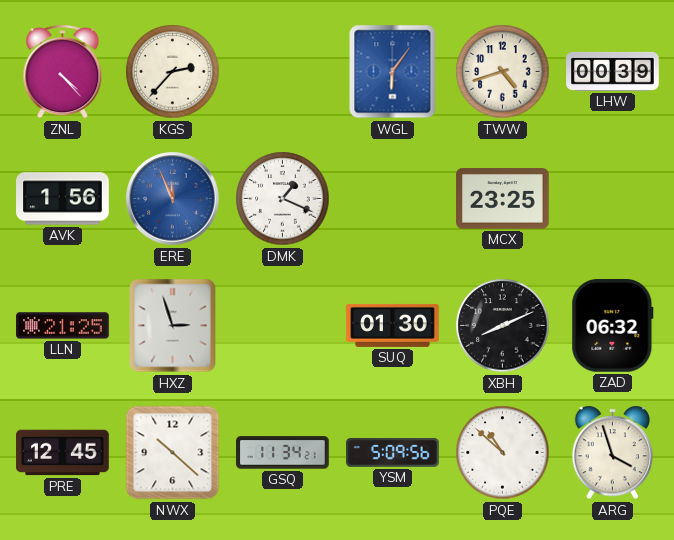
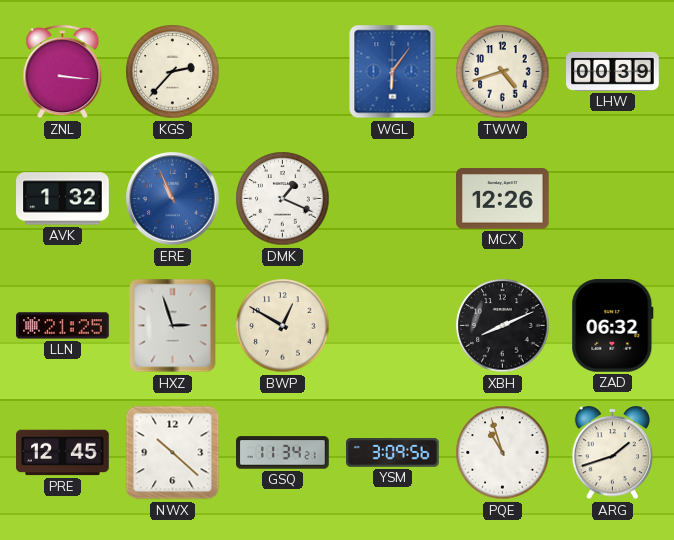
ZNL: 4:23 -> 3:16
AVK: 1:56 -> 1:32
ERE: 11:56 -> 10:56
MCX: 23:25 -> 12:26
BWP: none -> 12:50
SUQ: 01:30 -> none
YSM: 5:09 -> 3:09
PQE: 10:52 -> 10:57
ARG: 3:57 -> 1:42
